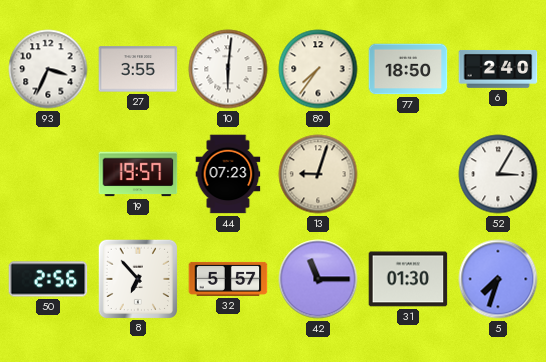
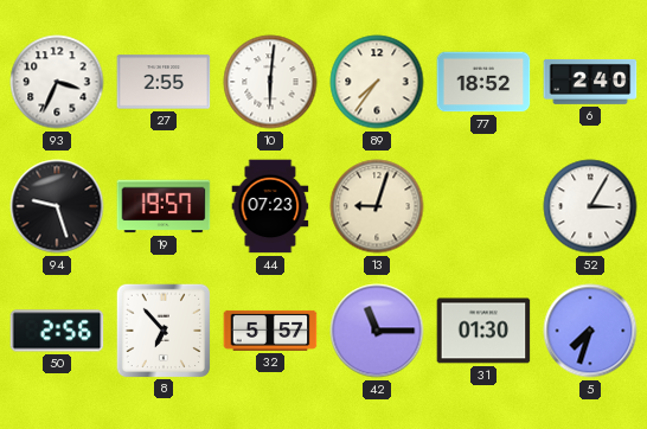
27: 3:55 -> 2:55
77: 18:50 -> 18:52
94: none -> 9:27
